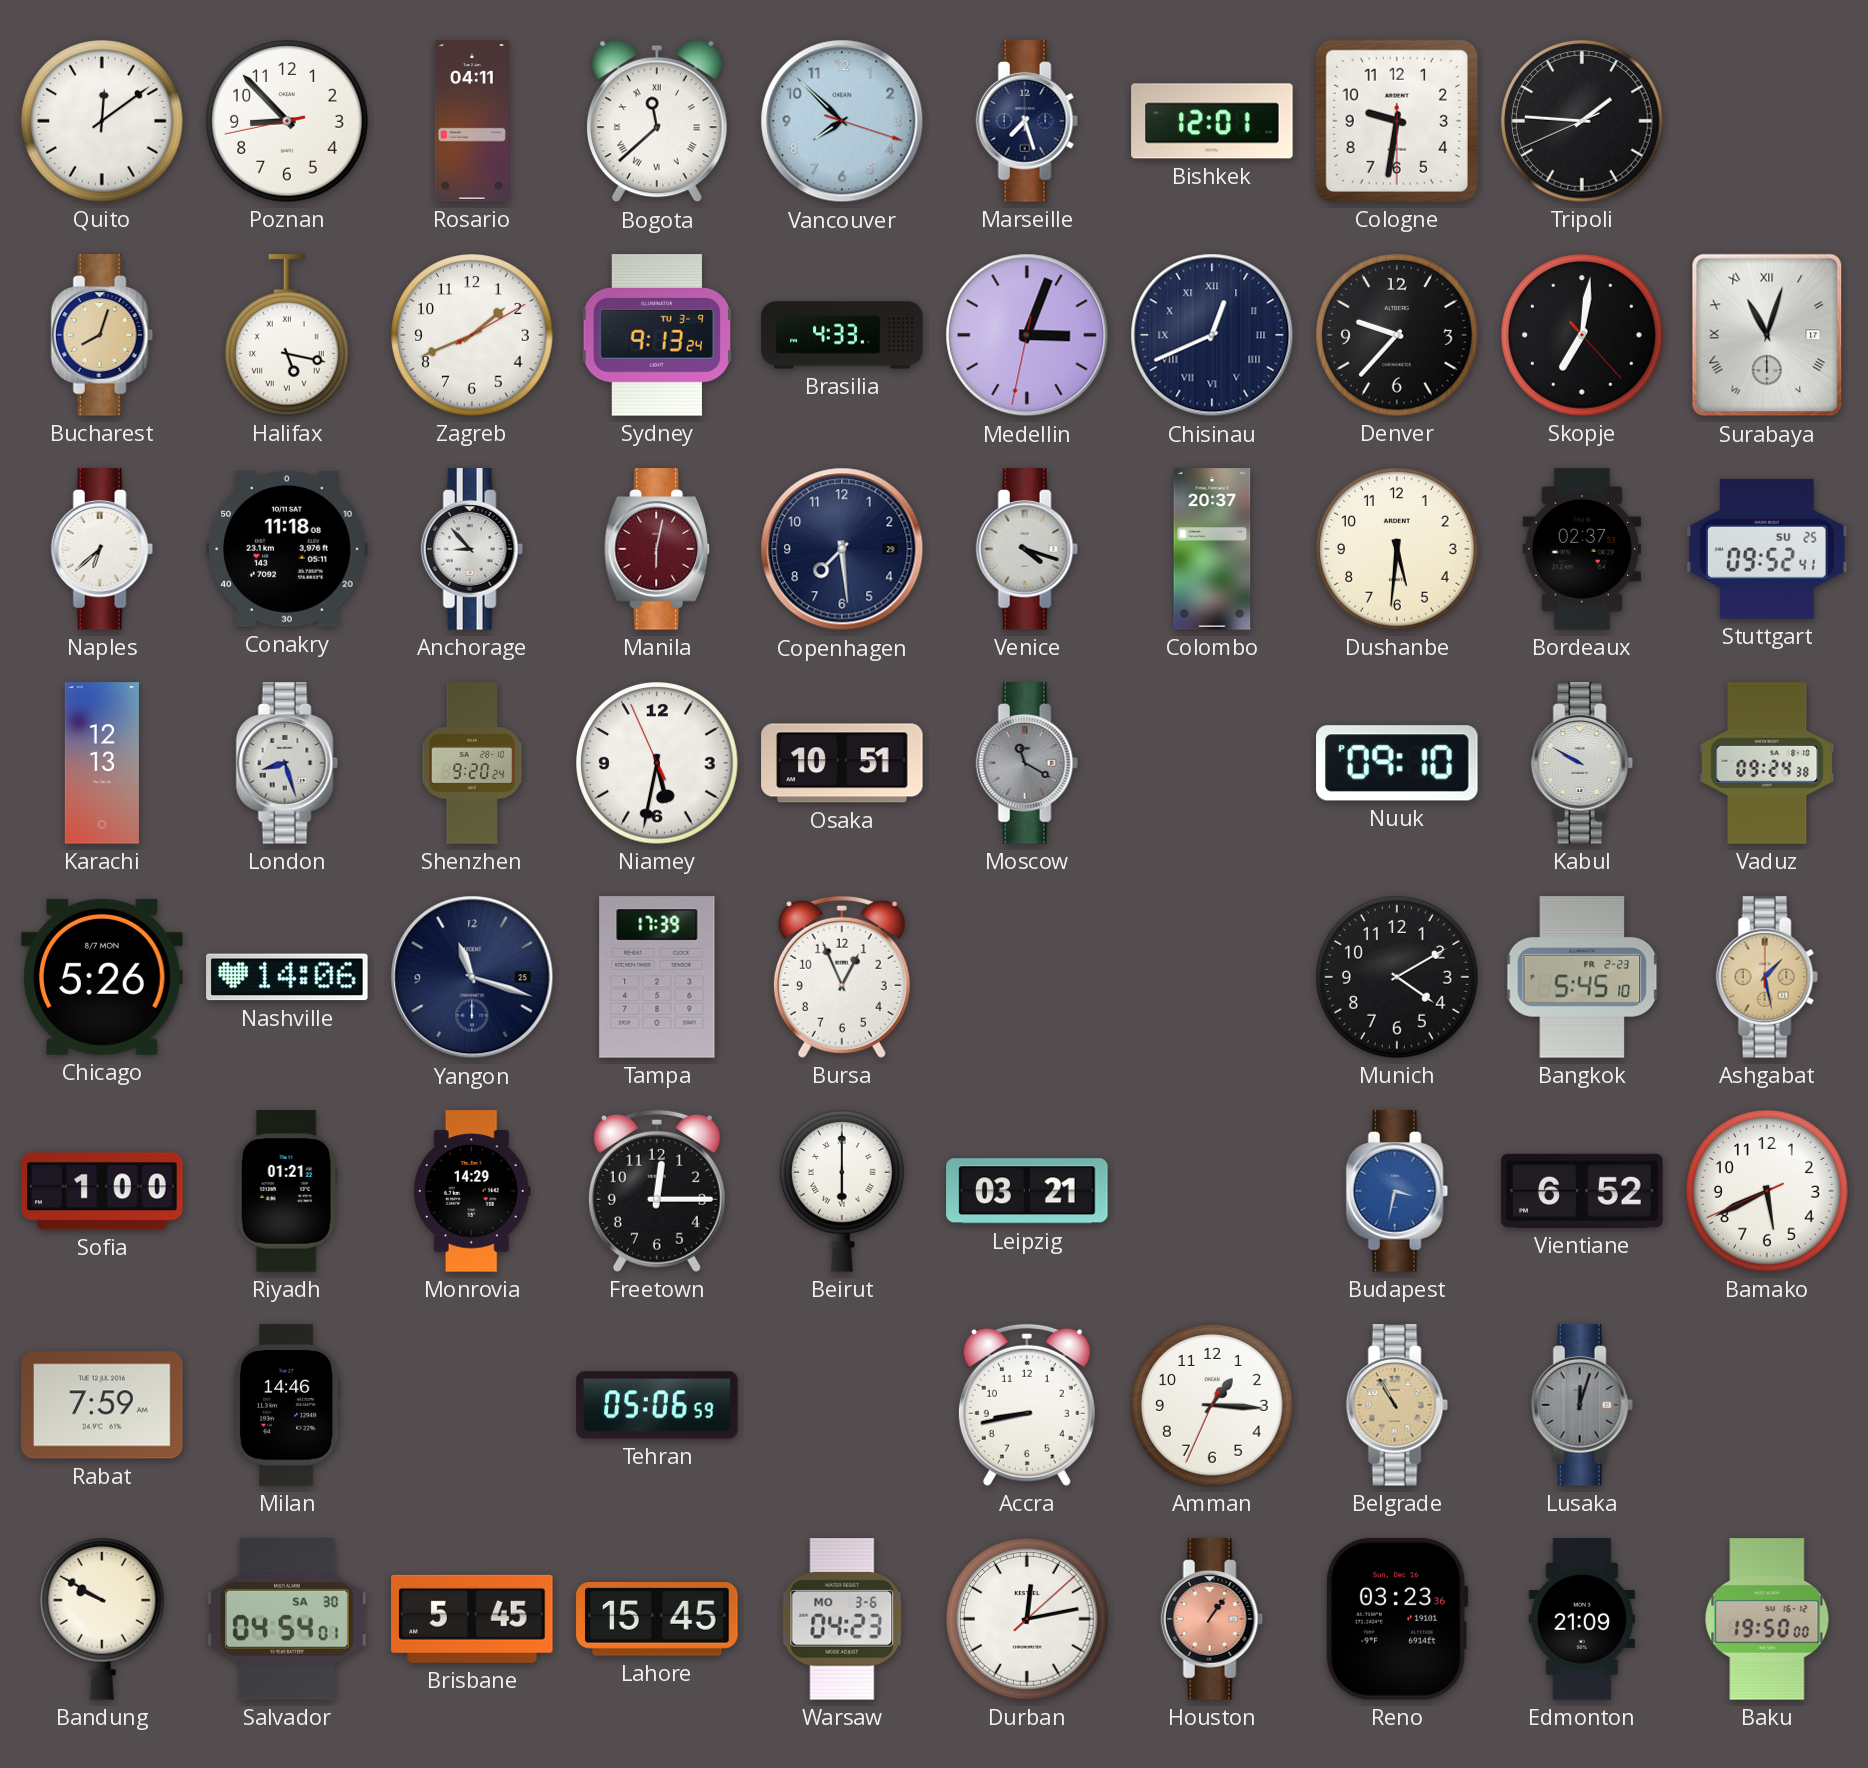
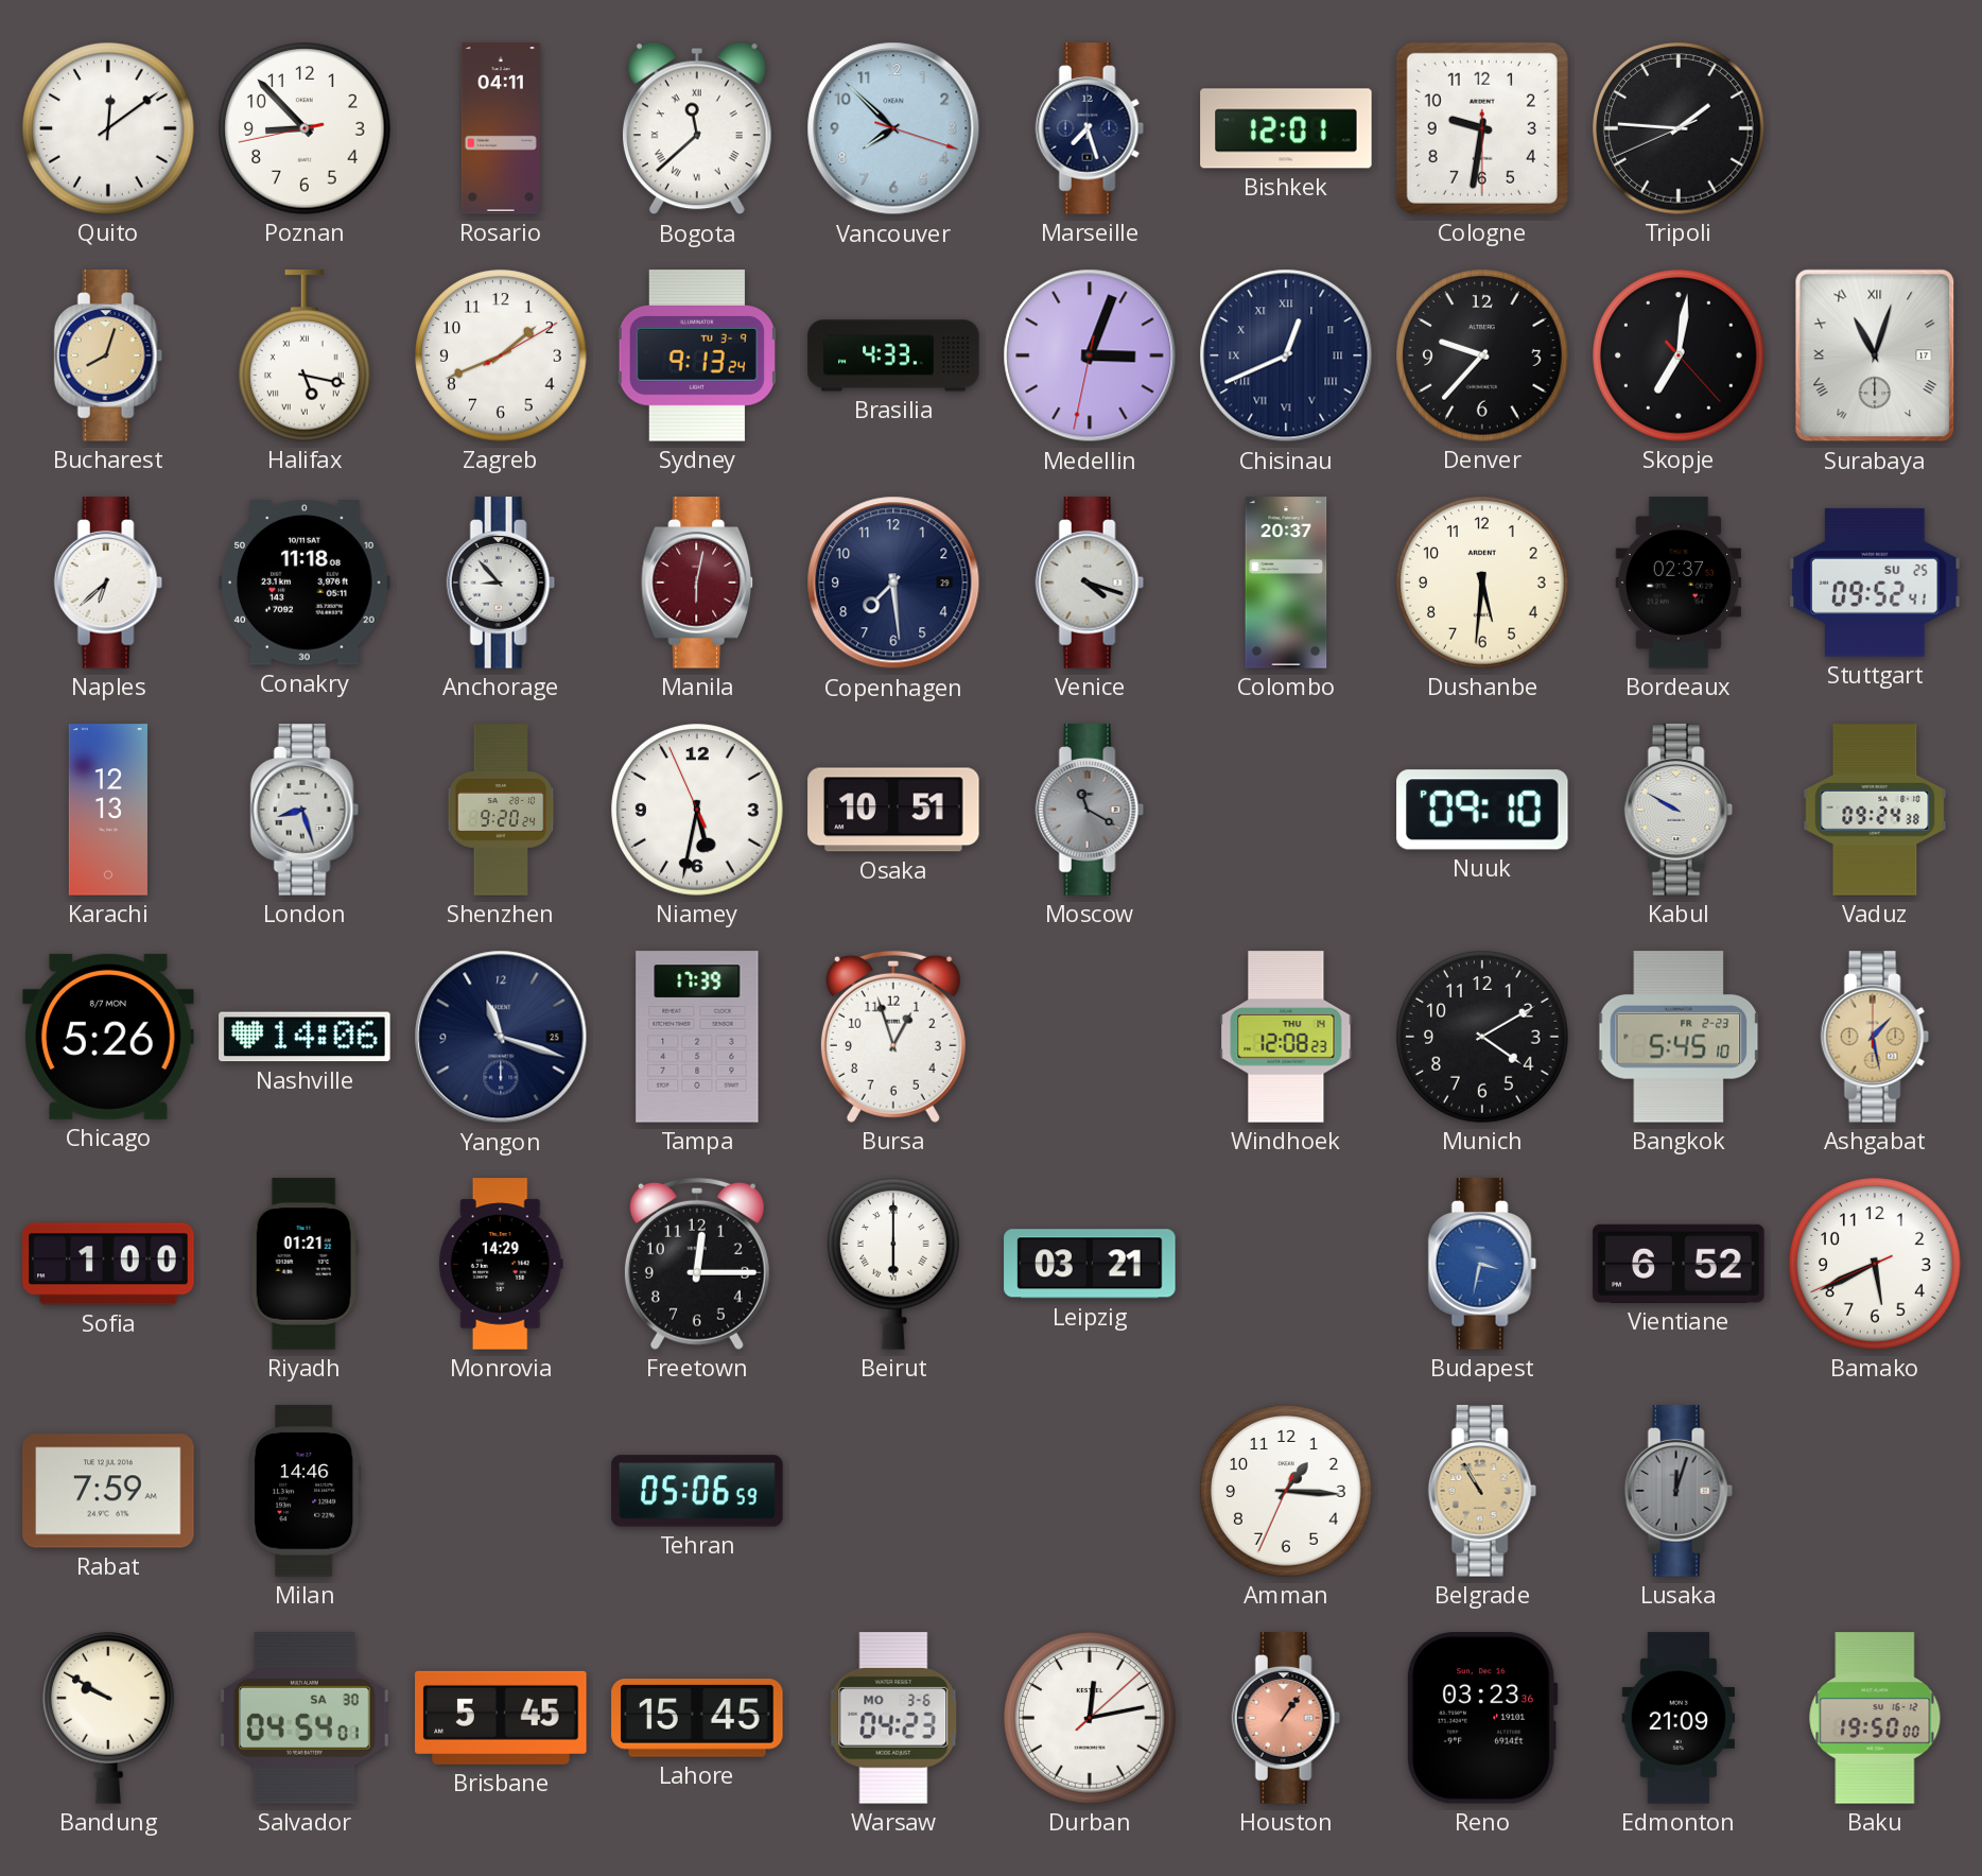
Bursa: 12:56 -> 12:57
Windhoek: none -> 12:08
Accra: 8:43 -> none
